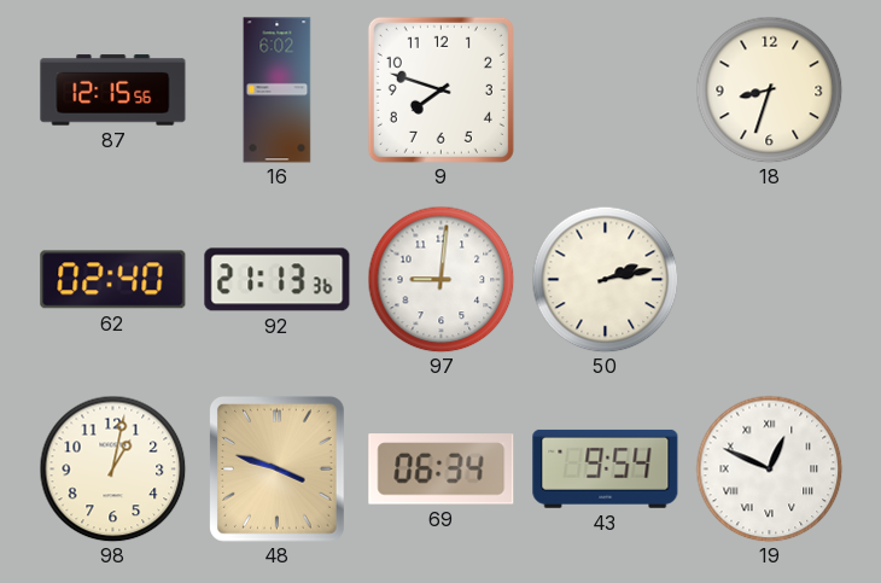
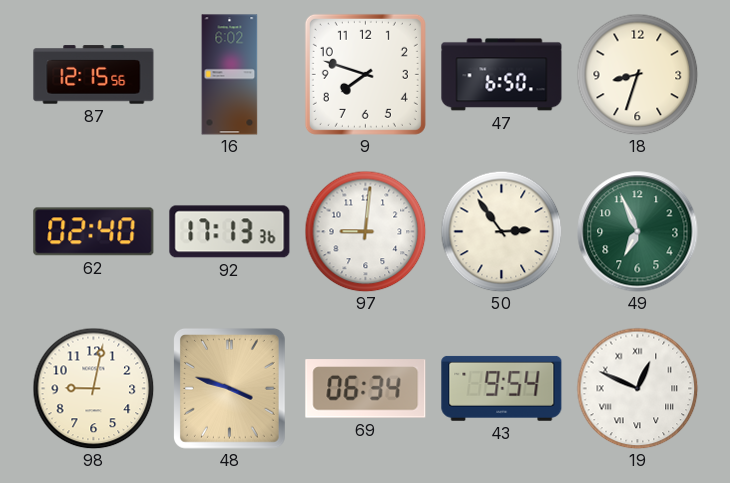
47: none -> 6:50
92: 21:13 -> 17:13
50: 2:13 -> 2:54
49: none -> 6:56
98: 1:02 -> 9:02
